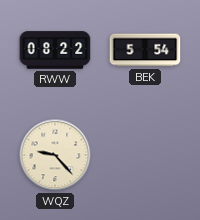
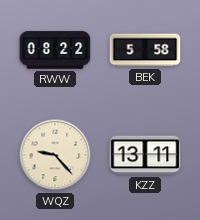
BEK: 5:54 -> 5:58
KZZ: none -> 13:11
